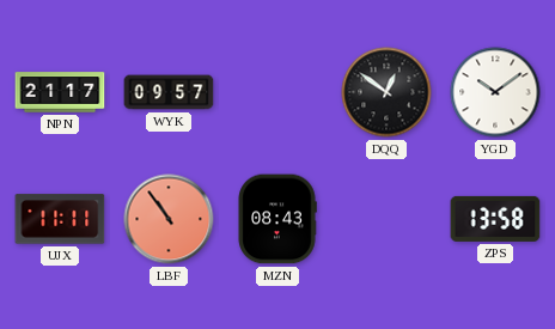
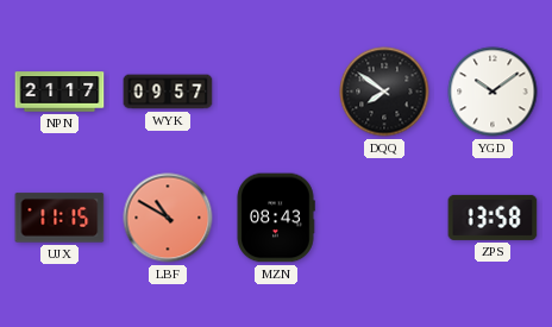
DQQ: 12:51 -> 7:51
UJX: 11:11 -> 11:15
LBF: 10:54 -> 10:50
